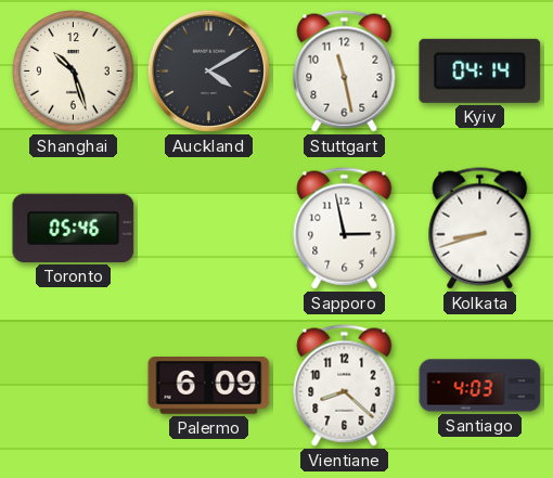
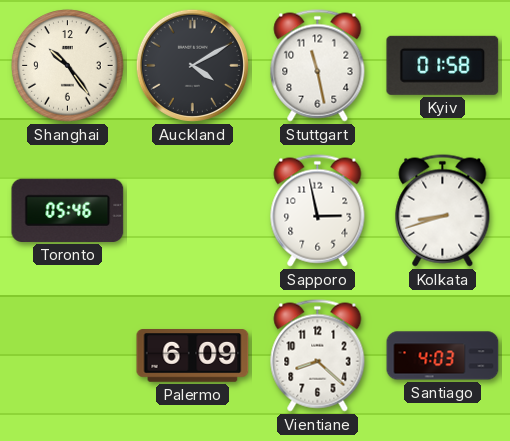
Shanghai: 10:27 -> 10:24
Kyiv: 04:14 -> 01:58
